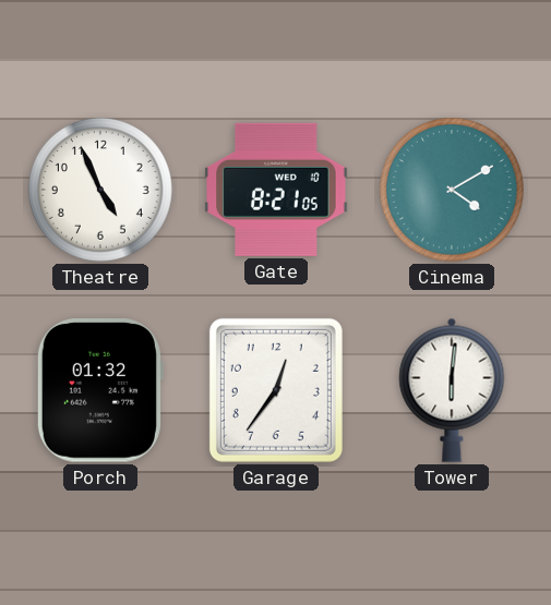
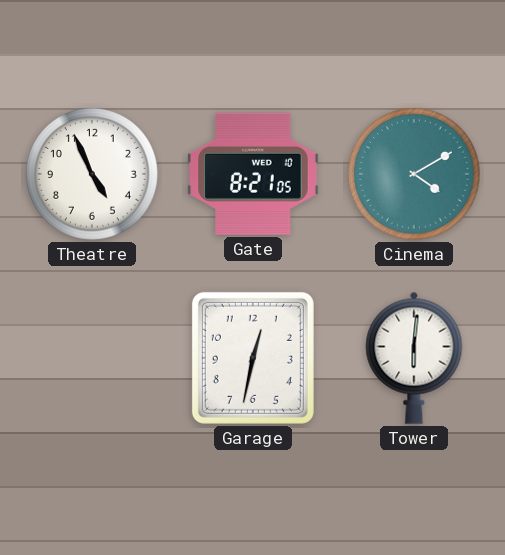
Porch: 01:32 -> none
Garage: 12:36 -> 12:32
